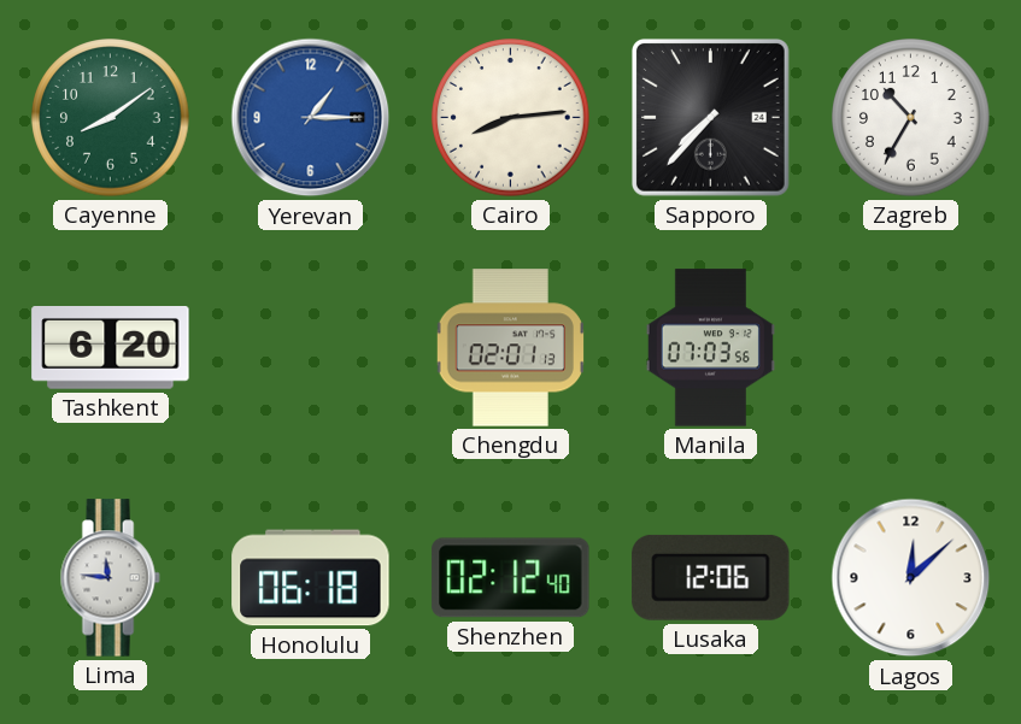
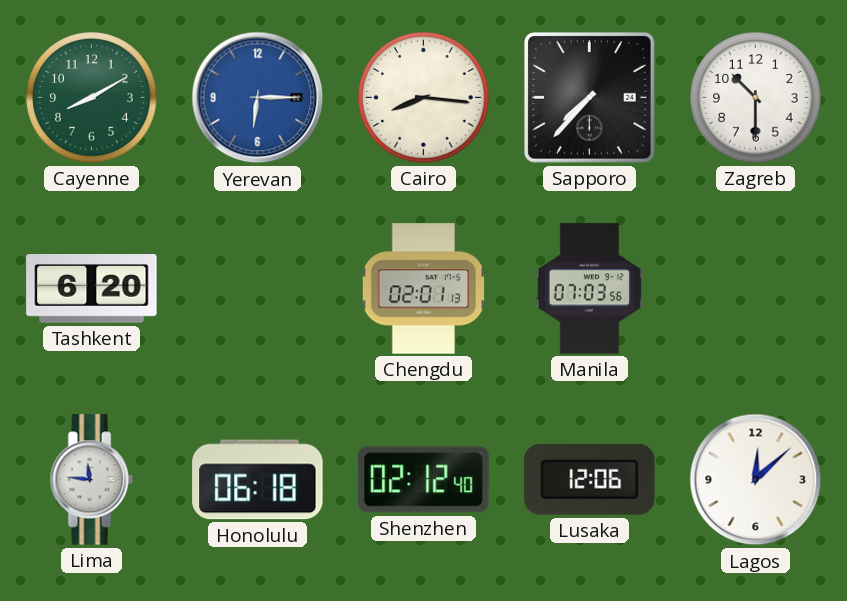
Cayenne: 8:09 -> 8:10
Yerevan: 1:15 -> 6:15
Cairo: 8:14 -> 8:16
Zagreb: 10:35 -> 10:30
